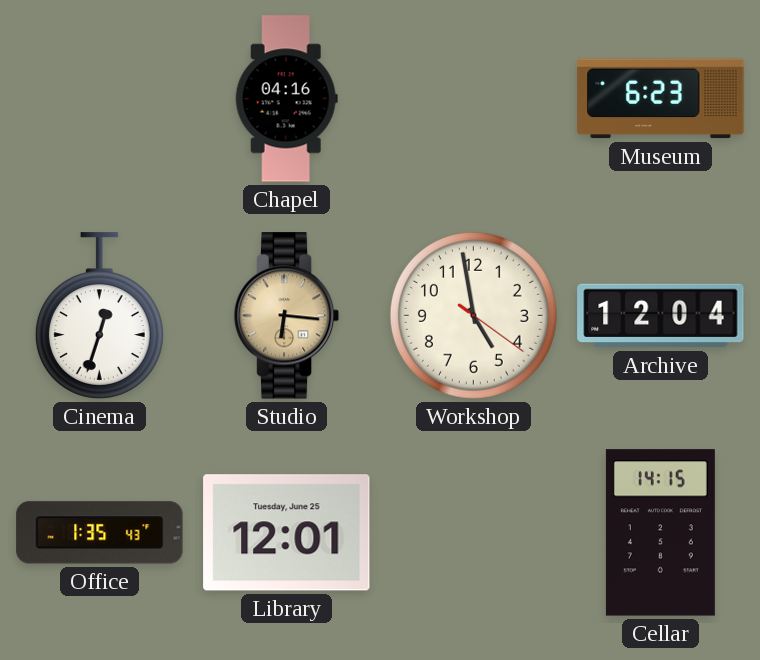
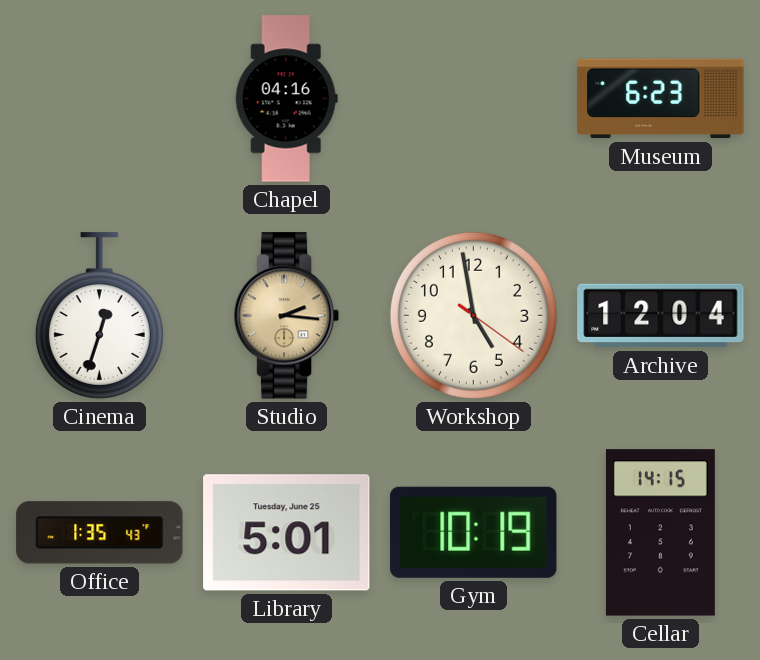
Studio: 6:16 -> 2:16
Library: 12:01 -> 5:01
Gym: none -> 10:19
